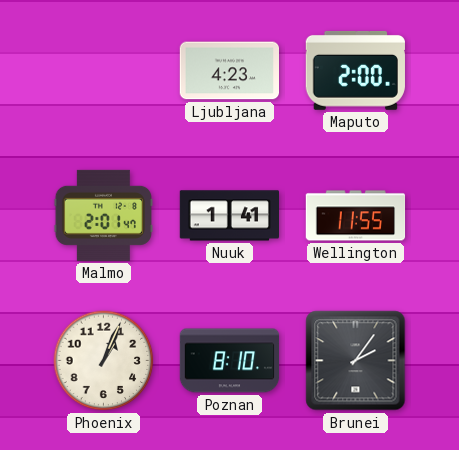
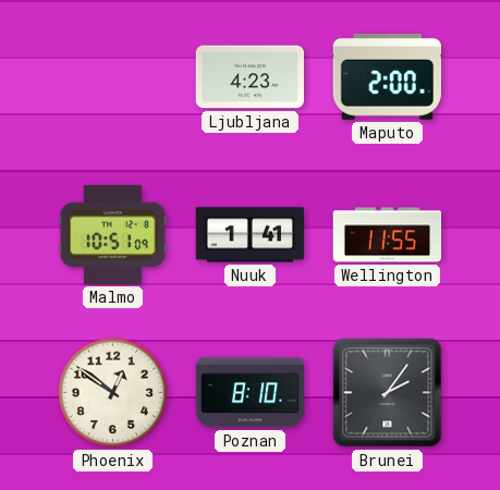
Malmo: 2:01 -> 10:51
Phoenix: 1:04 -> 12:51
